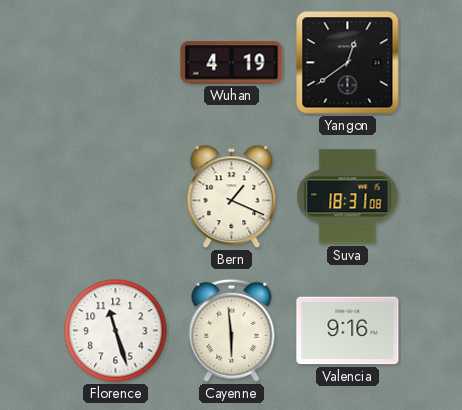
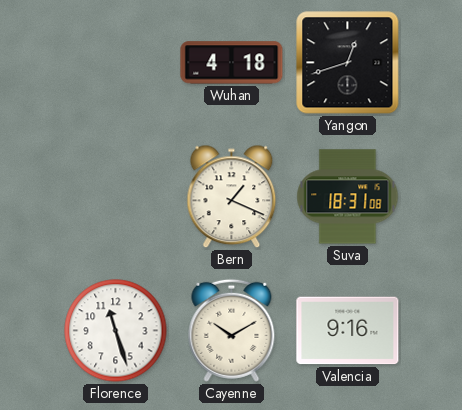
Wuhan: 4:19 -> 4:18
Yangon: 12:39 -> 12:42
Cayenne: 5:59 -> 10:10
